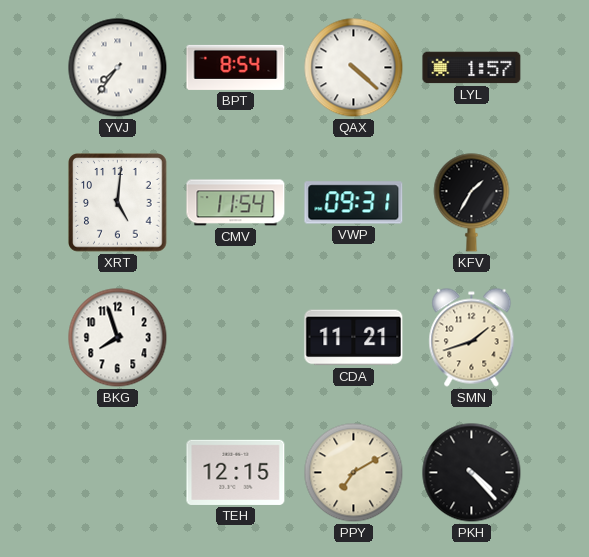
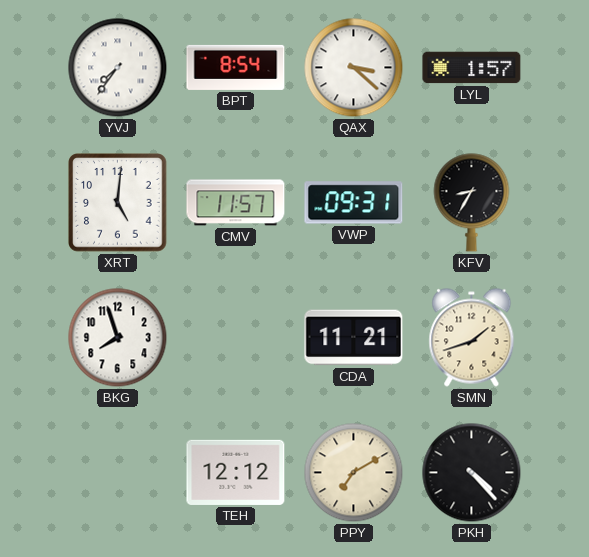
QAX: 4:22 -> 3:22
CMV: 11:54 -> 11:57
KFV: 1:35 -> 8:35
TEH: 12:15 -> 12:12
